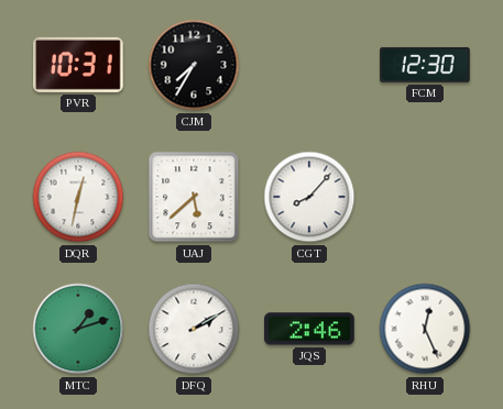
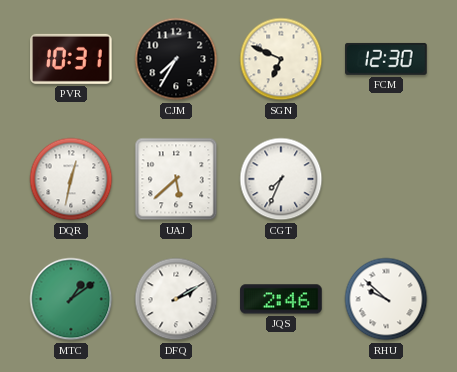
SGN: none -> 6:49
CGT: 8:07 -> 7:34
MTC: 1:12 -> 1:09
RHU: 12:26 -> 9:52
